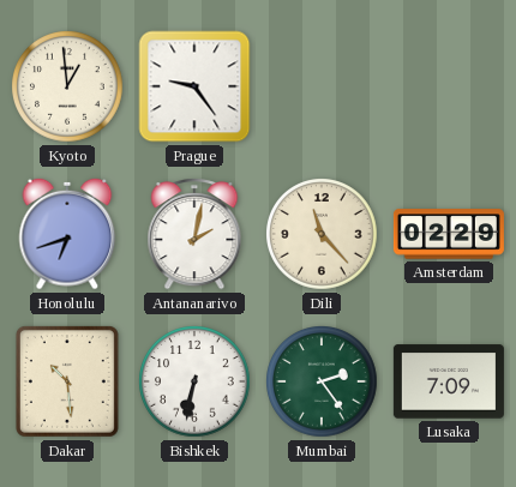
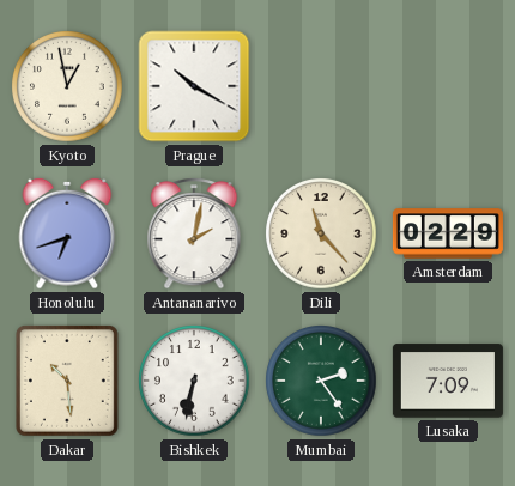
Kyoto: 12:59 -> 12:58
Prague: 9:24 -> 10:20
